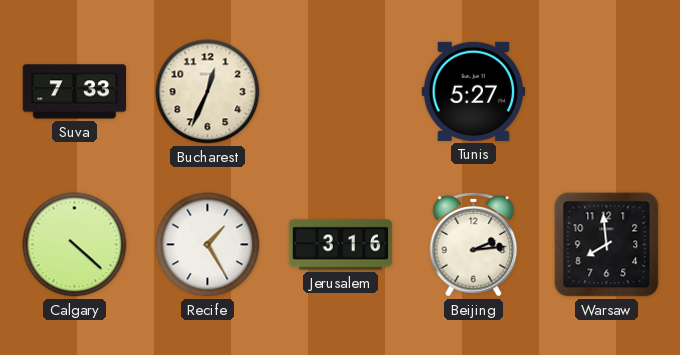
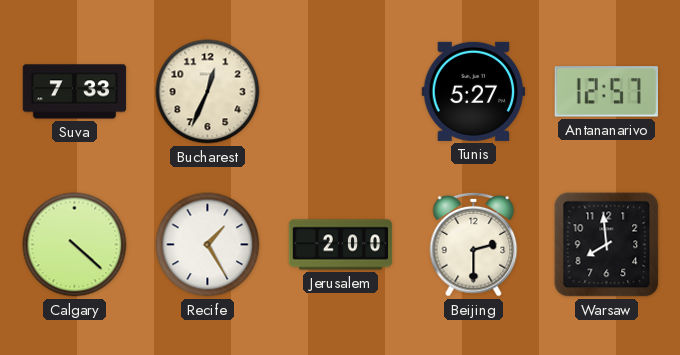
Antananarivo: none -> 12:57
Jerusalem: 3:16 -> 2:00
Beijing: 2:14 -> 2:30
